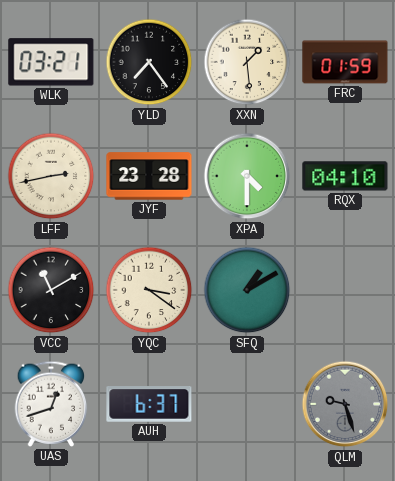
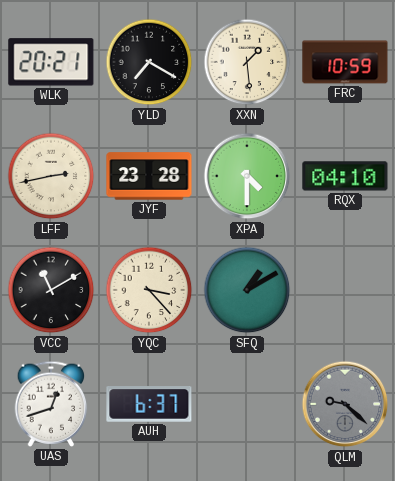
WLK: 03:21 -> 20:21
YLD: 7:24 -> 7:20
FRC: 01:59 -> 10:59
YQC: 3:21 -> 3:23
QLM: 9:27 -> 9:22
